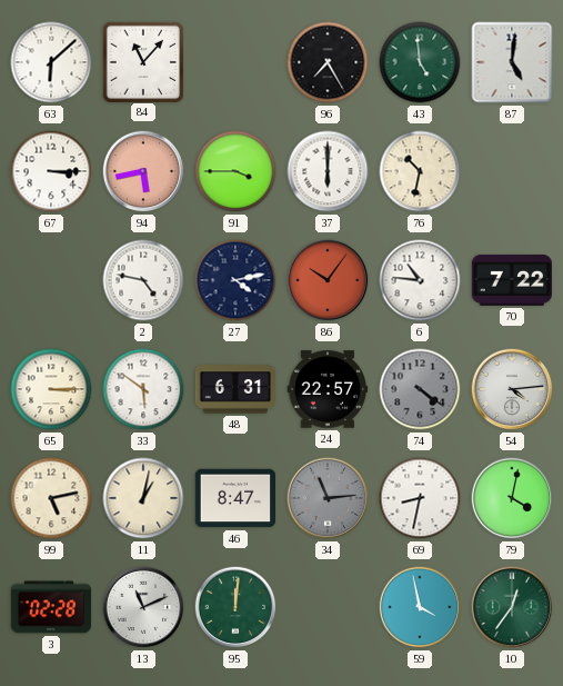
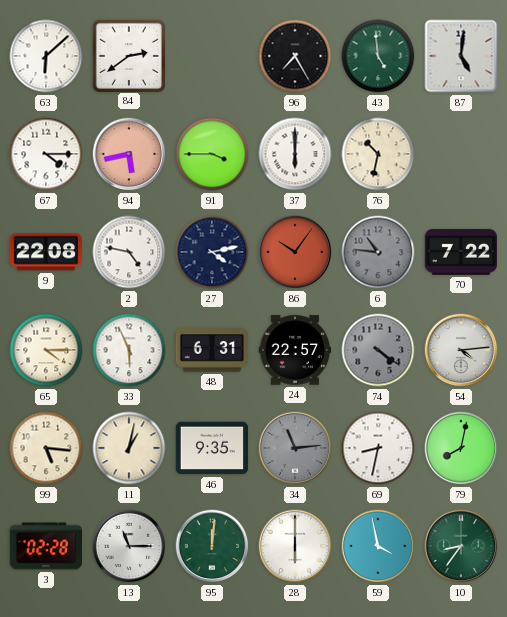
84: 11:07 -> 2:39
67: 3:15 -> 4:15
9: none -> 22:08
6 dial: white -> grey
65: 3:15 -> 4:15
33: 5:51 -> 5:56
99: 5:13 -> 5:16
46: 8:47 -> 9:35
79: 4:02 -> 8:02
13: 11:11 -> 11:15
28: none -> 6:00
10: 12:36 -> 8:36
